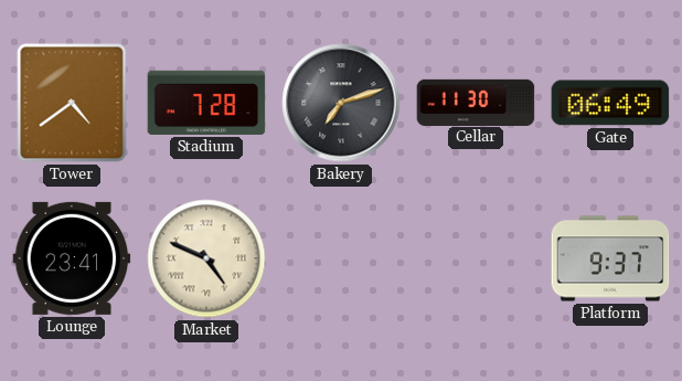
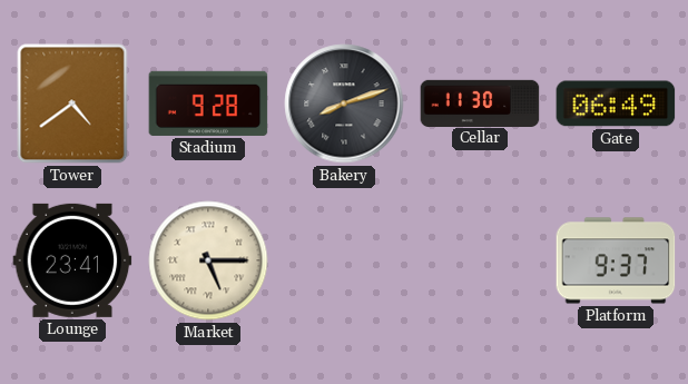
Stadium: 7:28 -> 9:28
Bakery: 7:12 -> 8:12
Market: 4:49 -> 5:15
